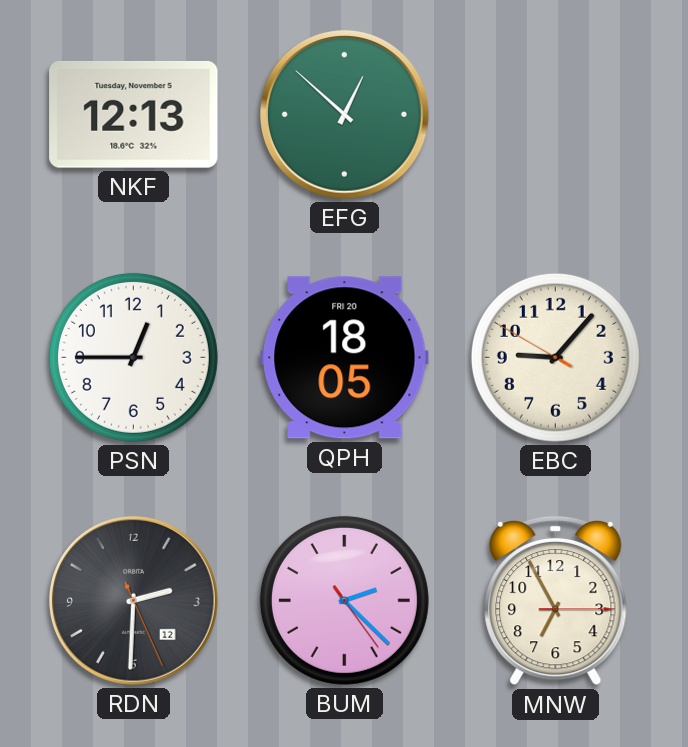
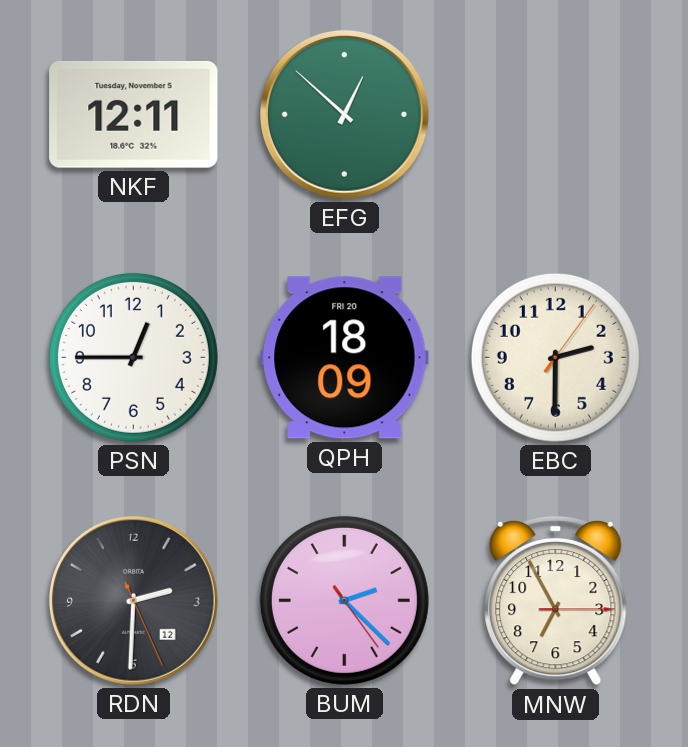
NKF: 12:13 -> 12:11
QPH: 18:05 -> 18:09
EBC: 9:06 -> 2:30
